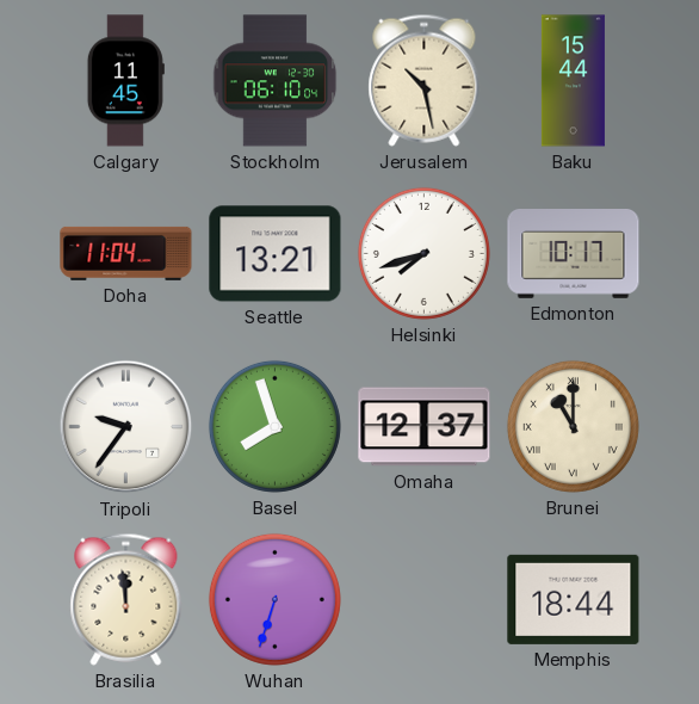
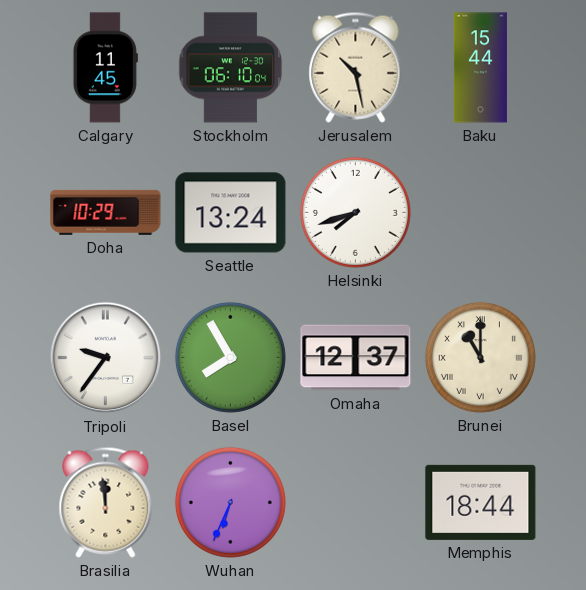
Doha: 11:04 -> 10:29
Seattle: 13:21 -> 13:24
Edmonton: 10:17 -> none
Basel: 7:57 -> 7:55
Wuhan: 6:33 -> 6:34
